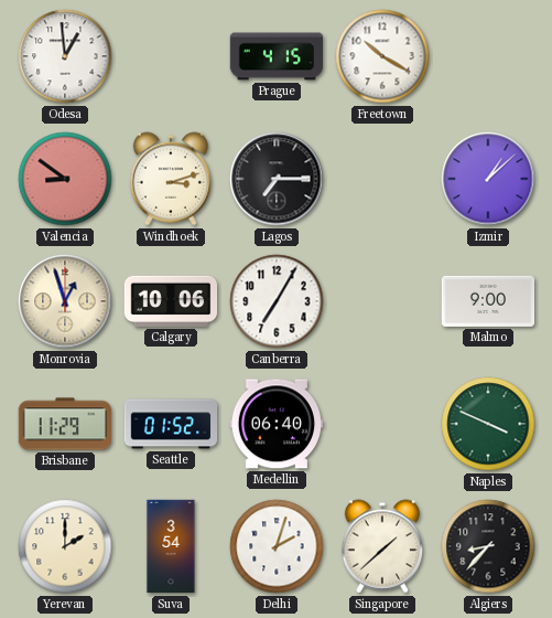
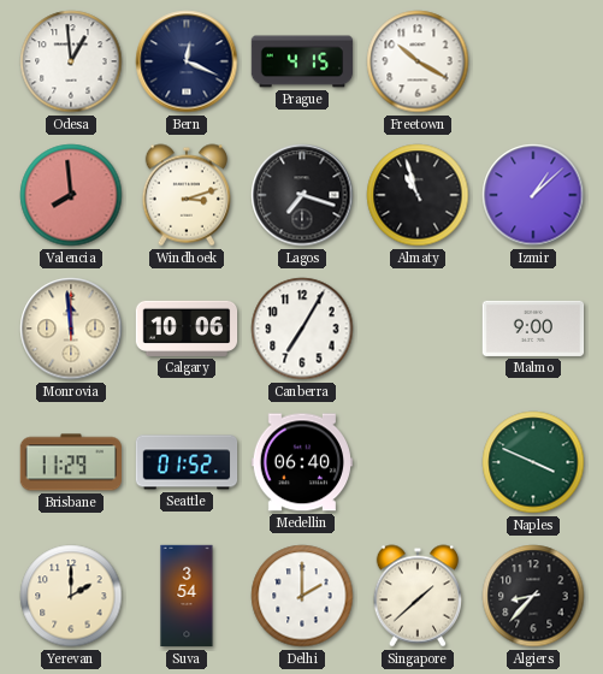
Bern: none -> 12:19
Valencia: 8:51 -> 7:59
Lagos: 7:15 -> 7:18
Almaty: none -> 10:57
Monrovia: 12:57 -> 11:59
Delhi: 2:03 -> 2:00
